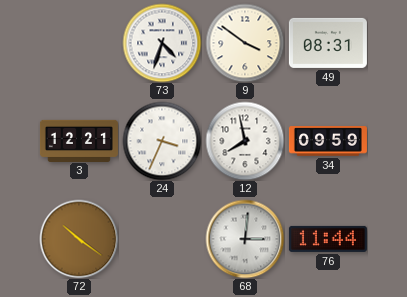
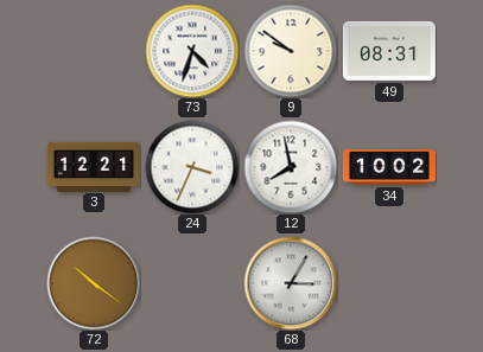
9: 3:51 -> 9:51
34: 09:59 -> 10:02
68: 3:01 -> 3:05
76: 11:44 -> none
